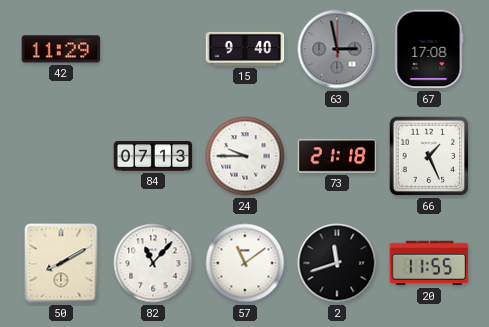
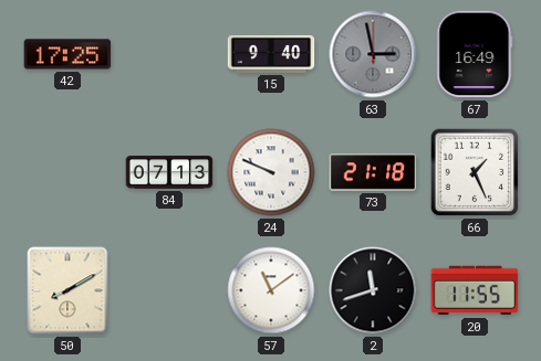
42: 11:29 -> 17:25
67: 17:08 -> 16:49
24: 9:45 -> 9:49
82: 11:07 -> none
